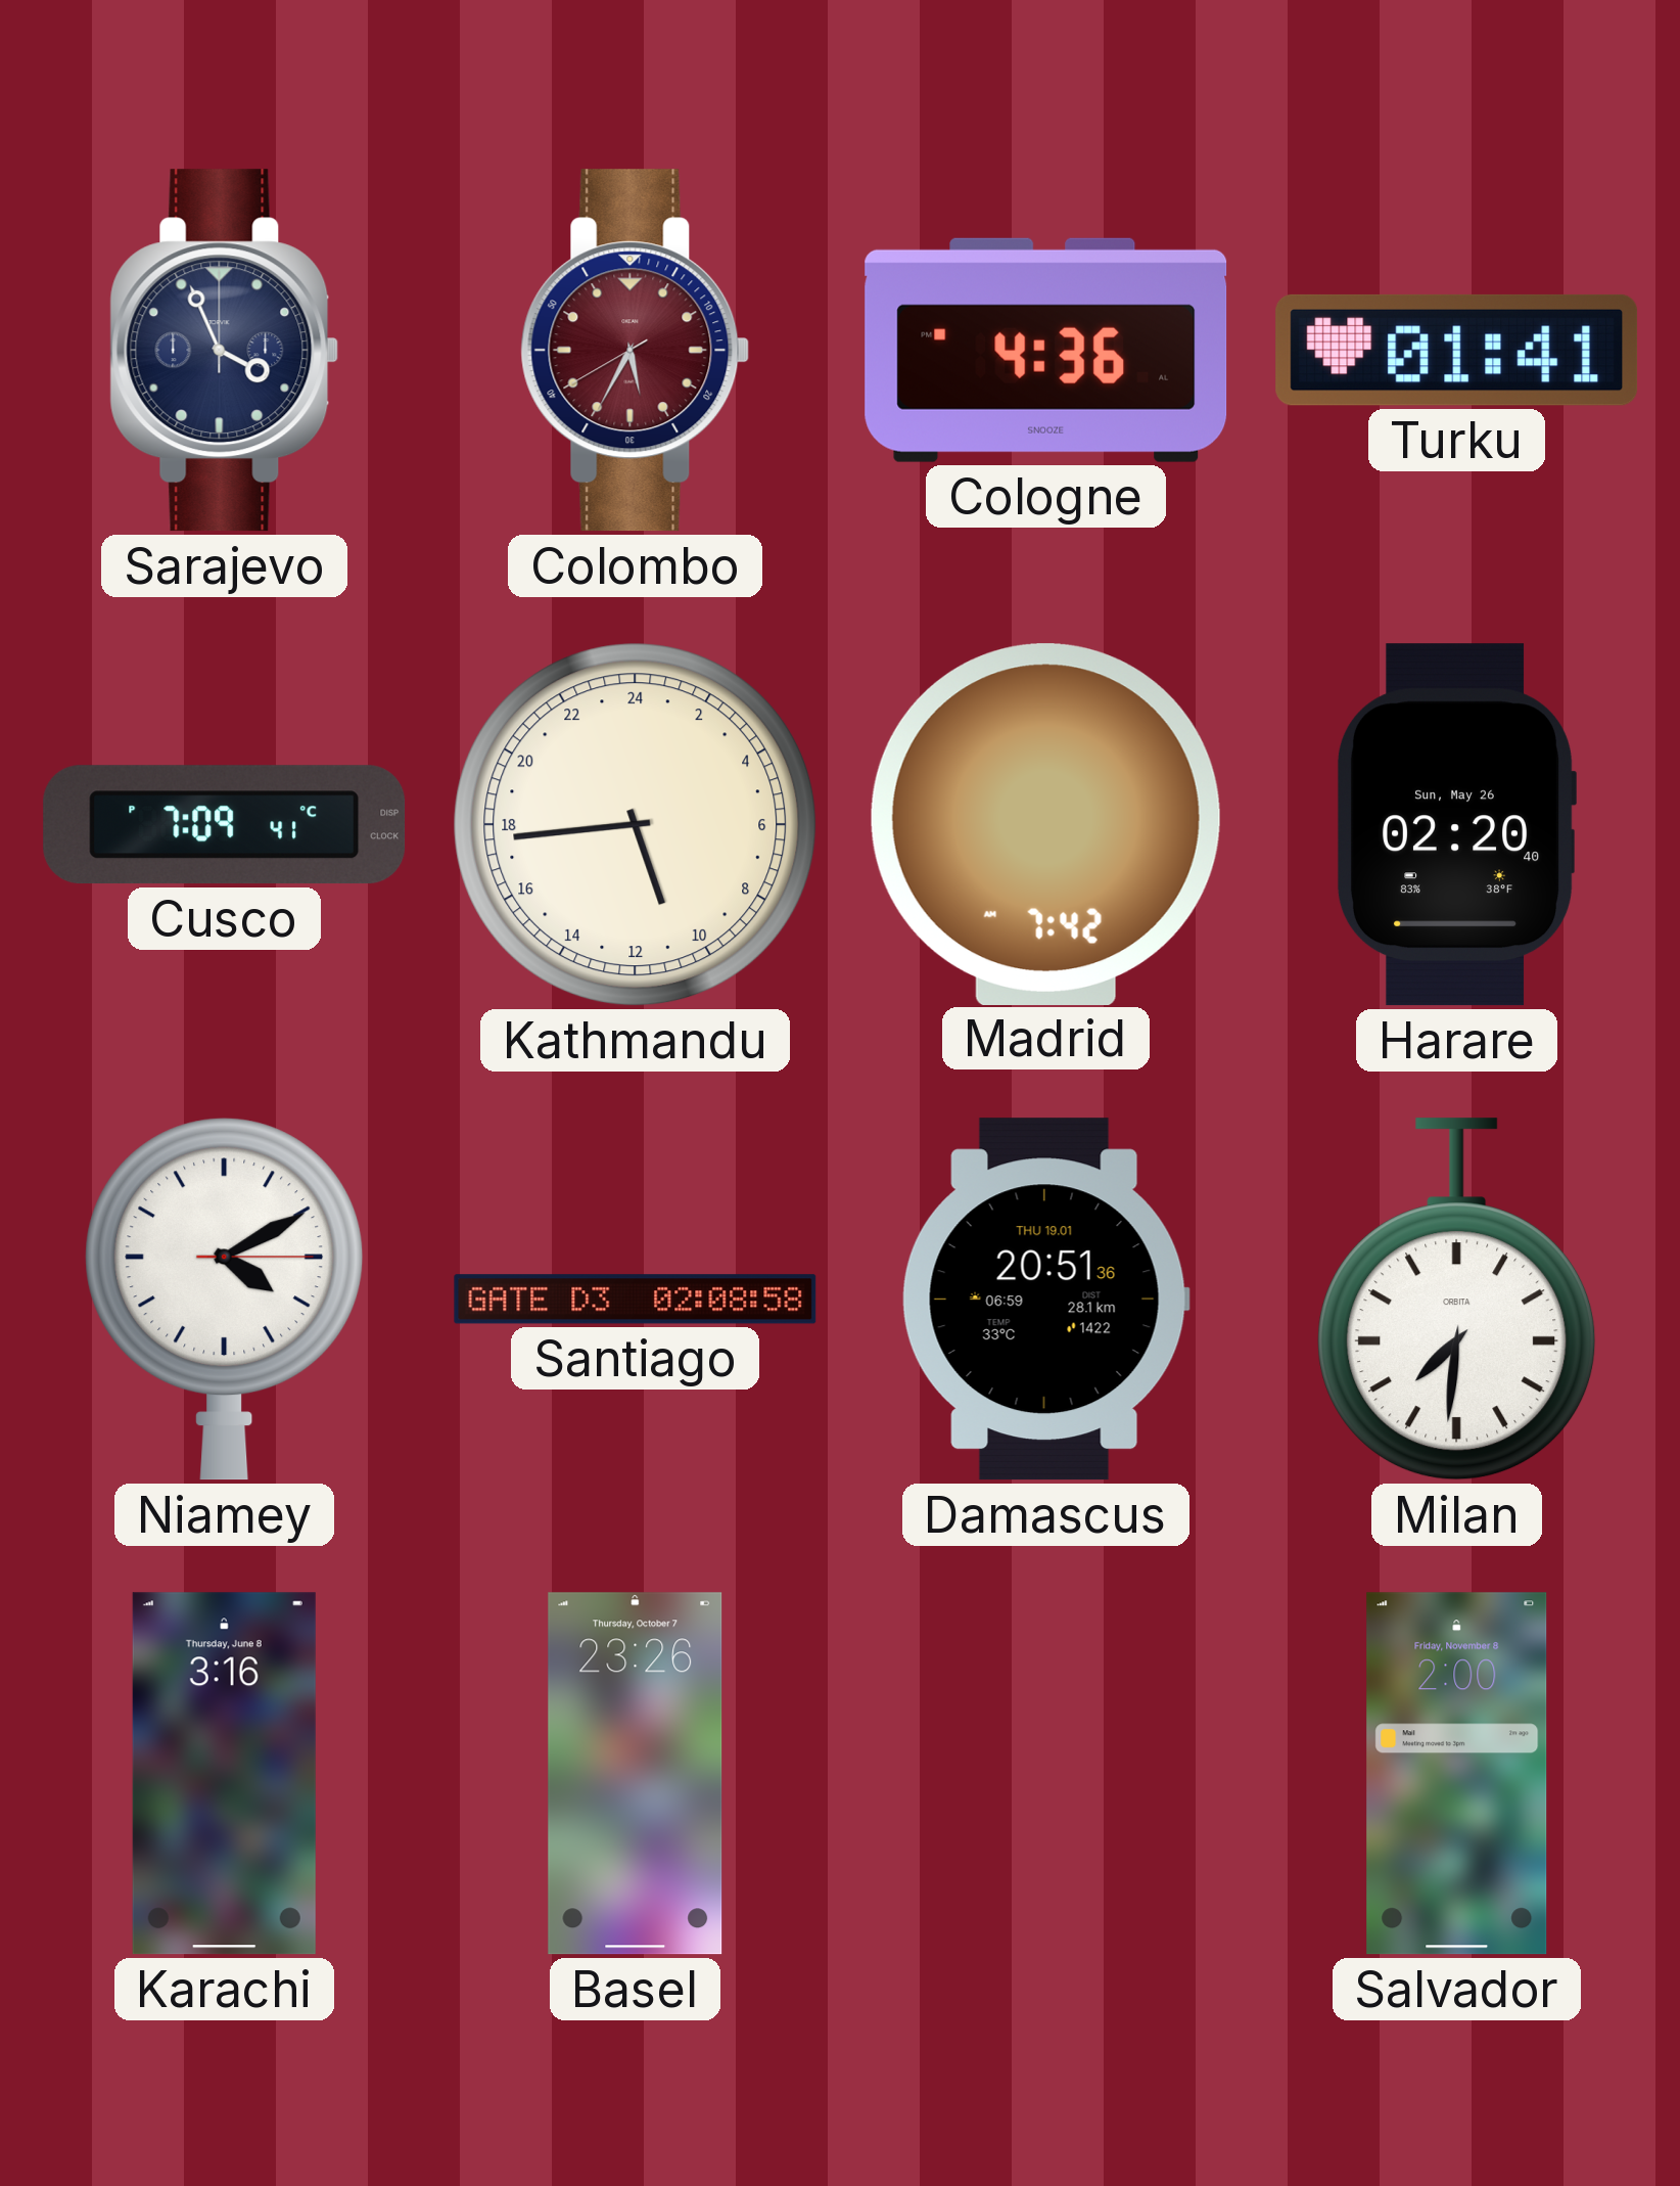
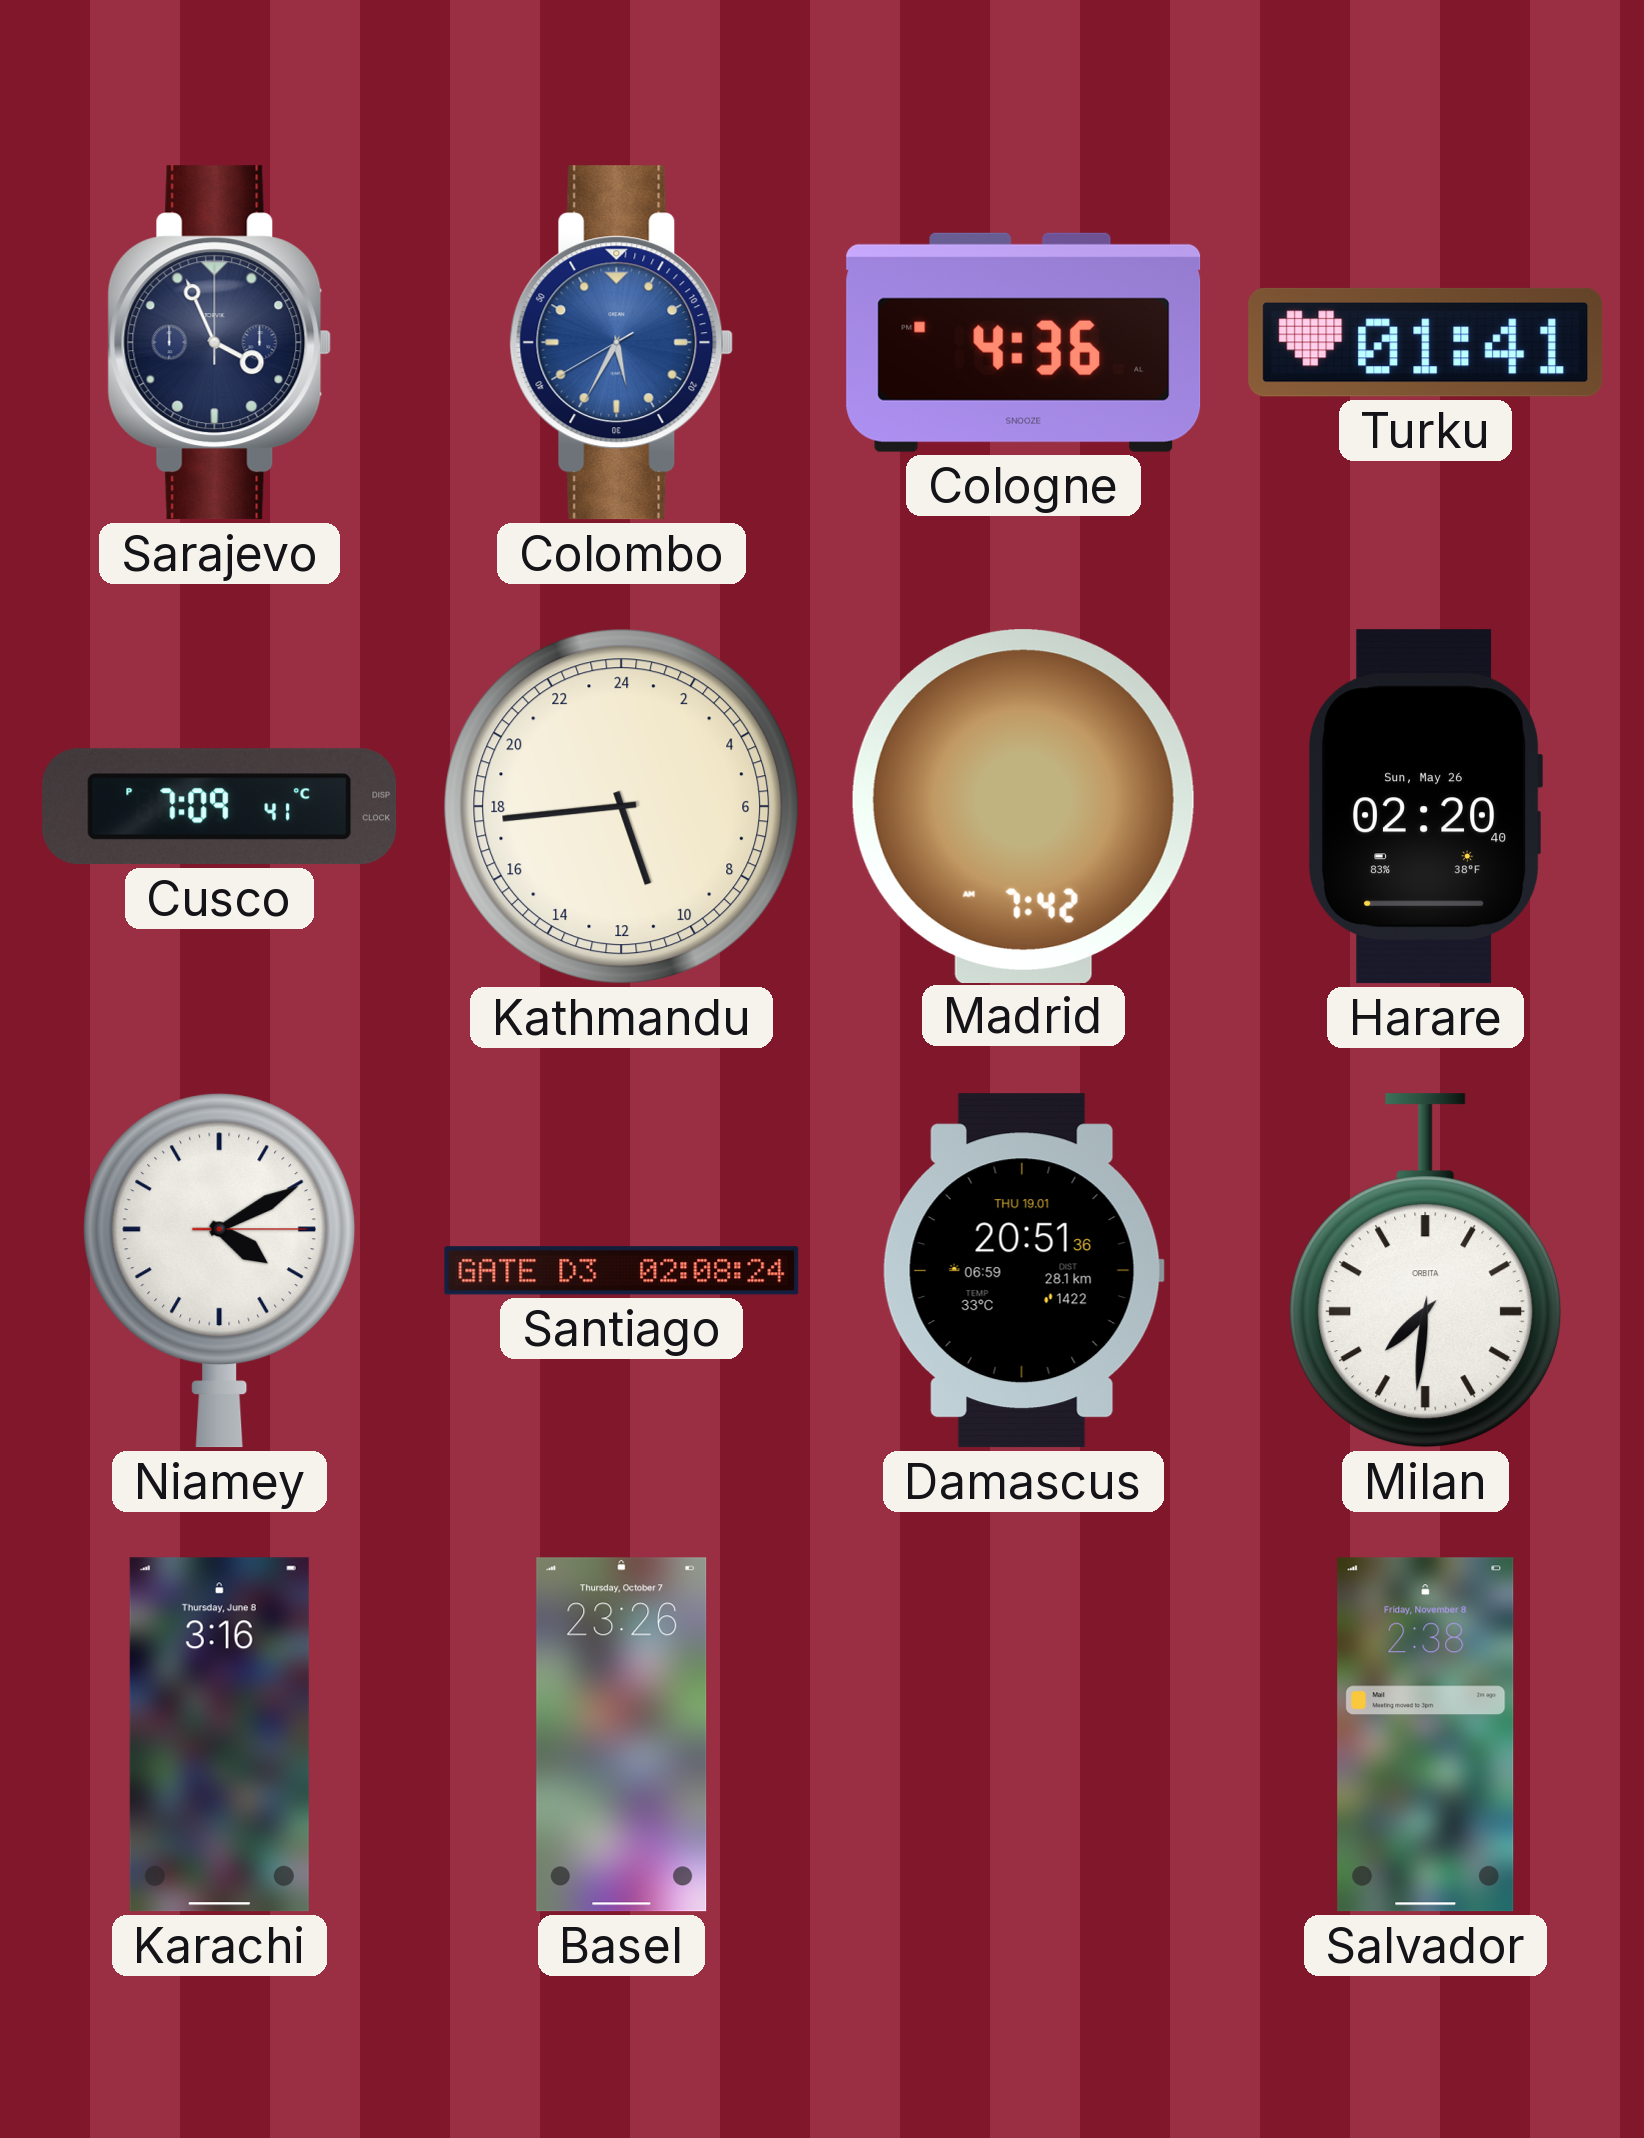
Colombo dial: burgundy -> blue
Santiago: 02:08:58 -> 02:08:24
Salvador: 2:00 -> 2:38
